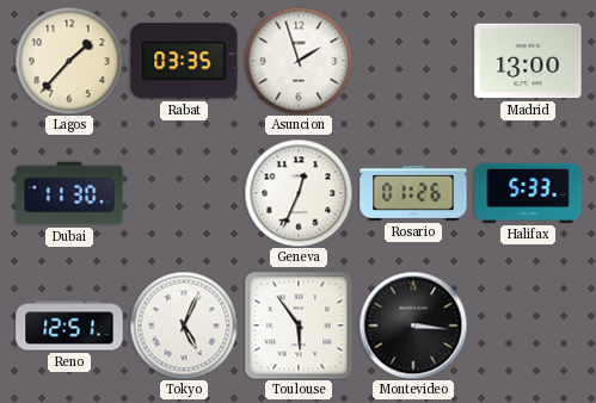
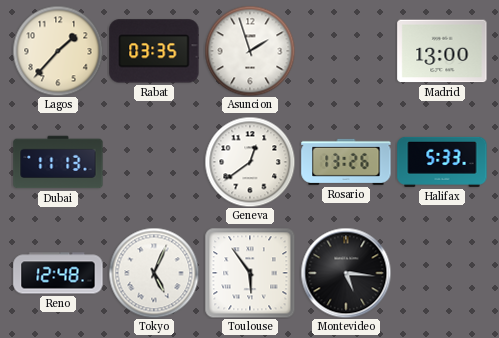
Dubai: 11:30 -> 11:13
Geneva: 12:34 -> 12:39
Rosario: 01:26 -> 13:26
Reno: 12:51 -> 12:48
Montevideo: 3:16 -> 5:16
